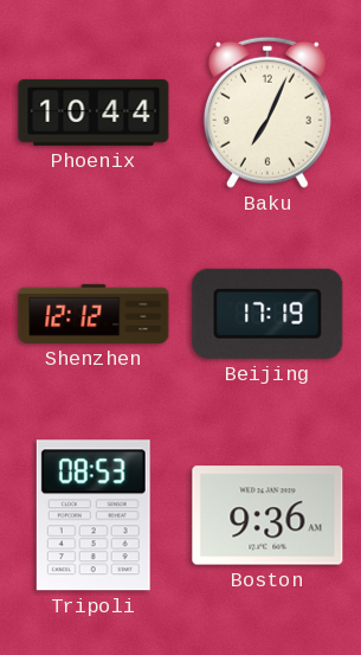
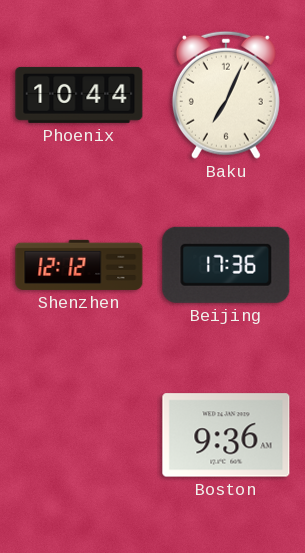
Beijing: 17:19 -> 17:36
Tripoli: 08:53 -> none
